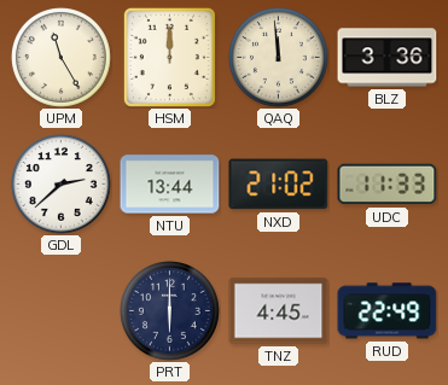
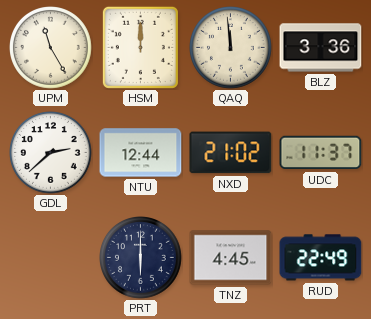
NTU: 13:44 -> 12:44
UDC: 11:33 -> 11:37
